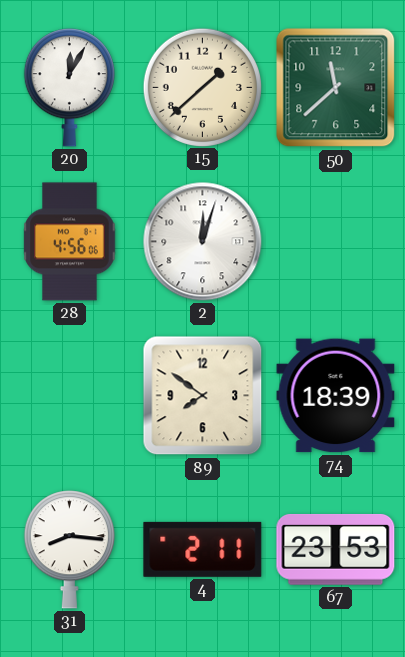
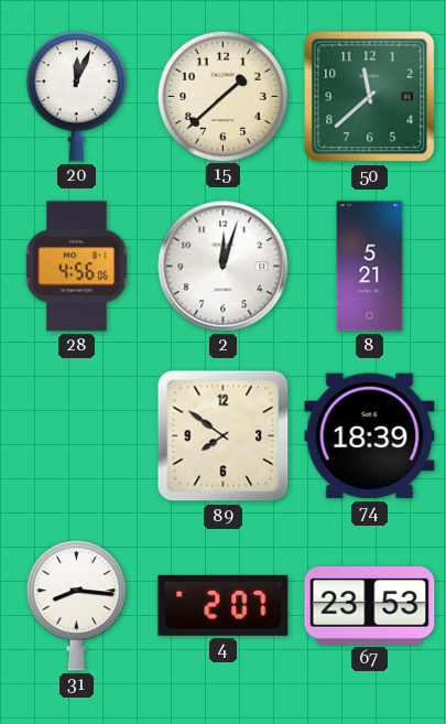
20: 12:05 -> 12:04
8: none -> 5:21
4: 2:11 -> 2:07
